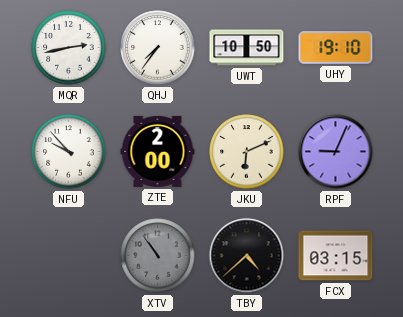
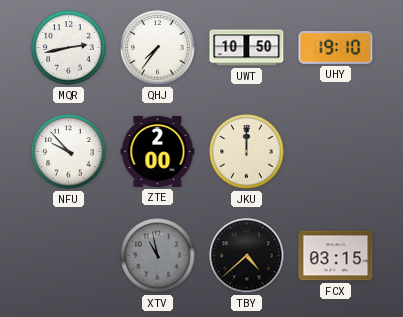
JKU: 6:11 -> 12:00
RPF: 9:04 -> none
XTV: 10:54 -> 10:58
